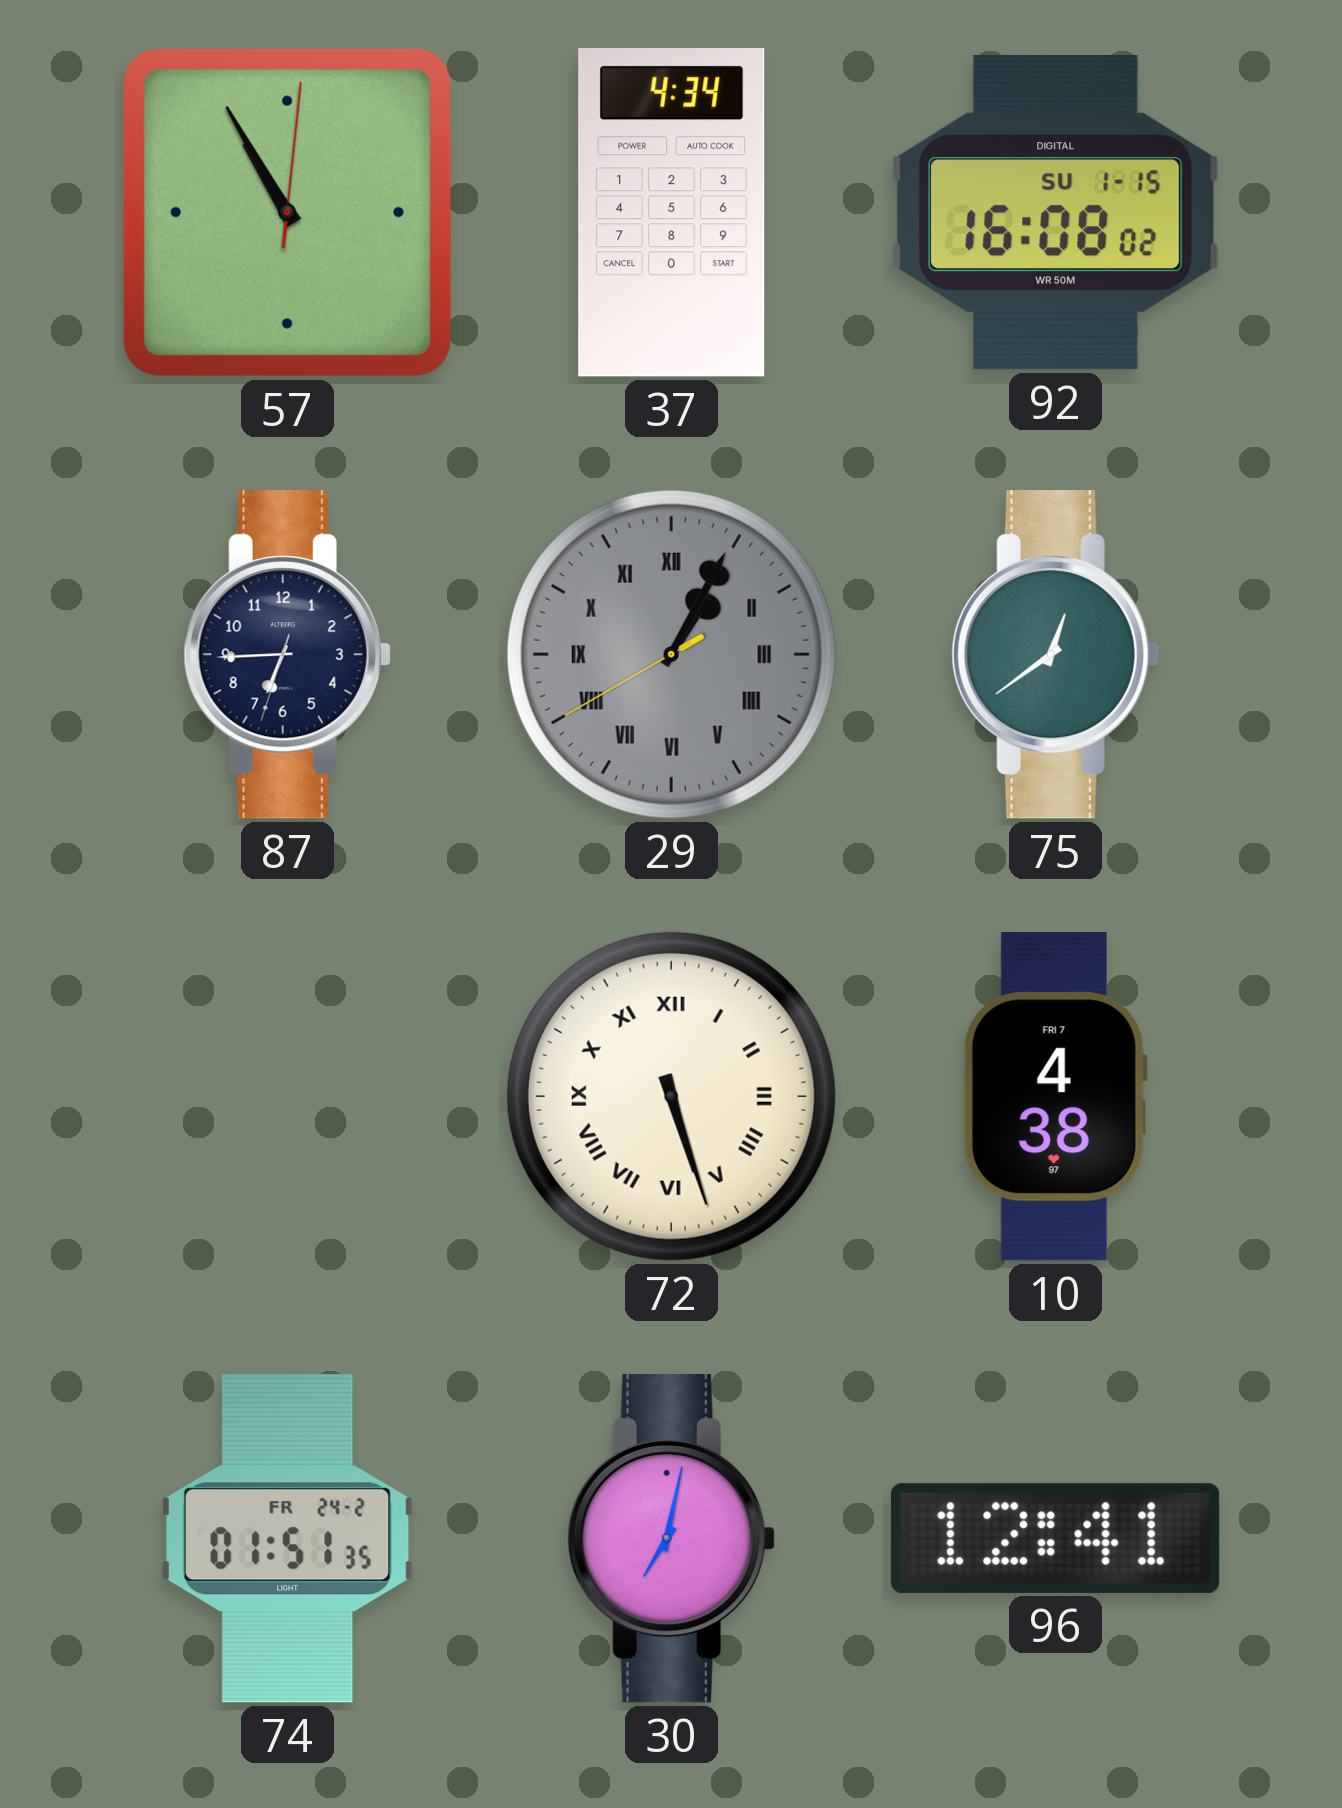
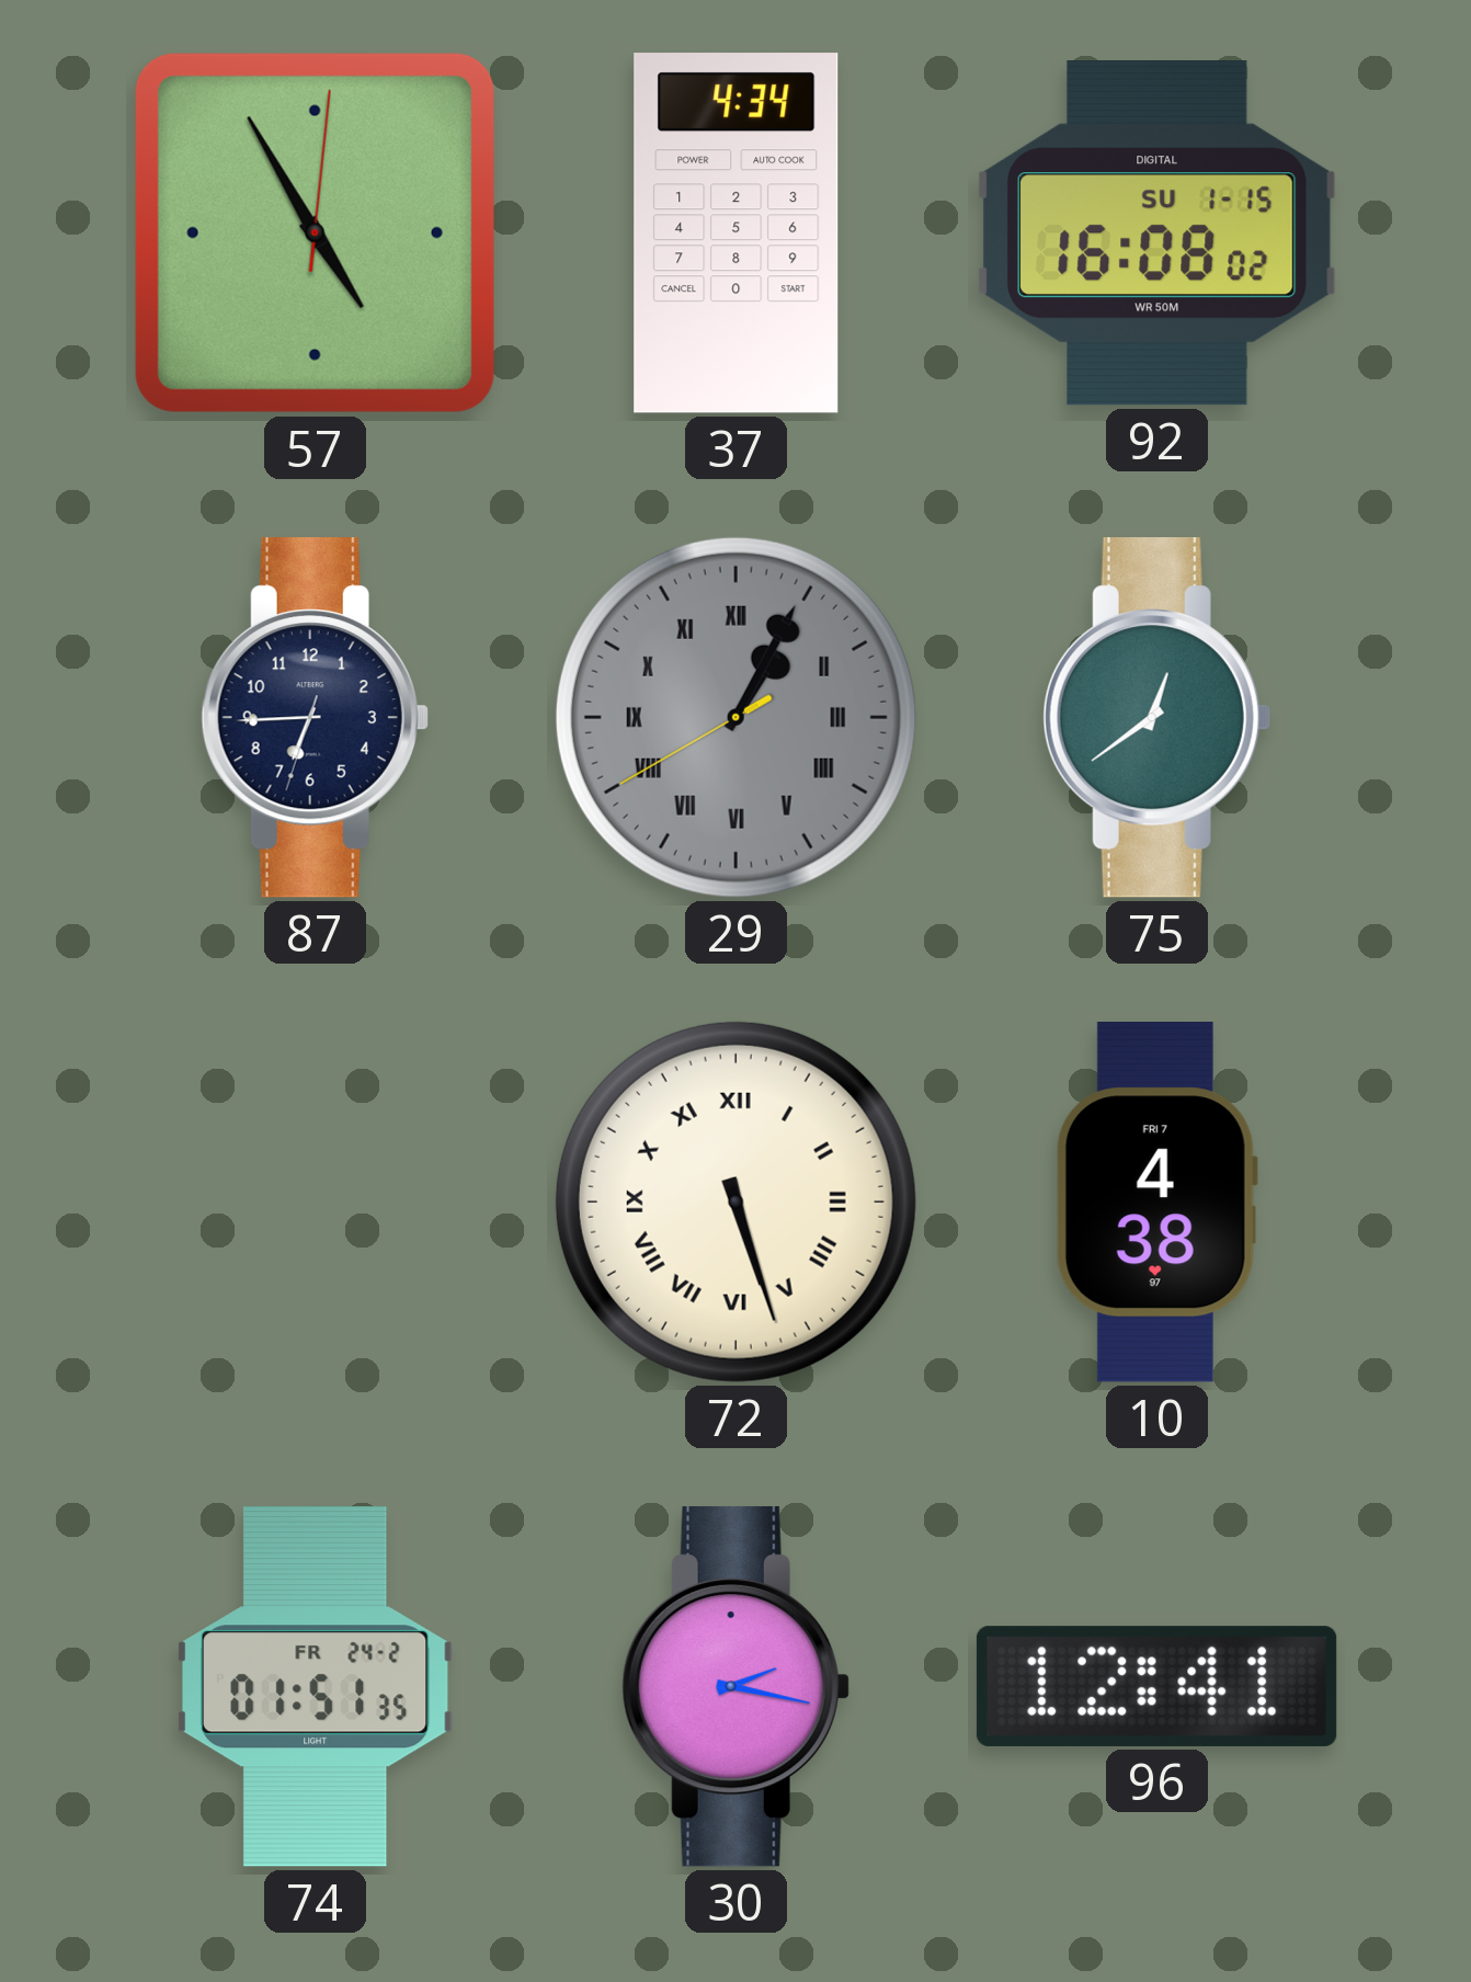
57: 10:55 -> 4:55
30: 7:02 -> 2:17
